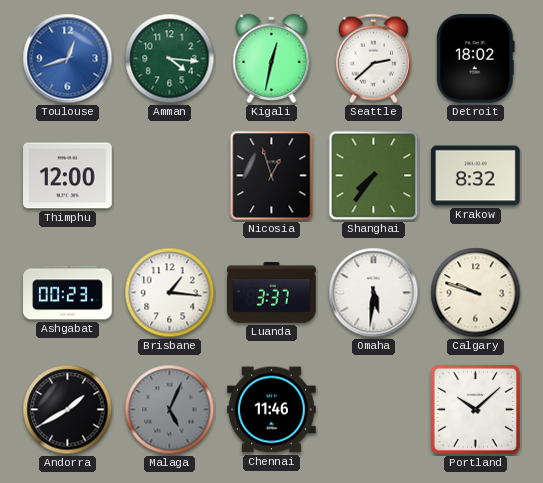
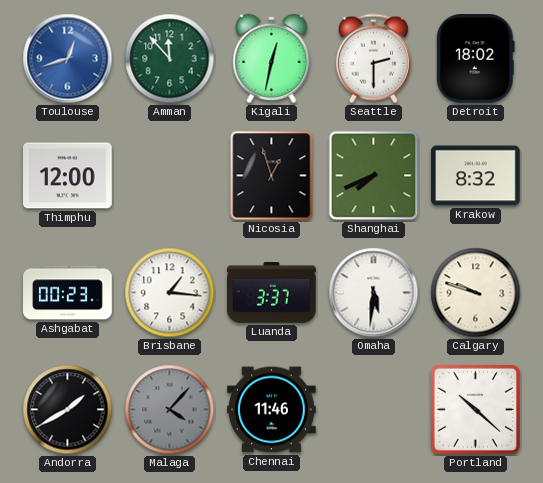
Amman: 4:16 -> 11:53
Seattle: 2:38 -> 2:30
Shanghai: 7:36 -> 7:41
Malaga: 5:04 -> 4:07
Portland: 10:08 -> 10:22
